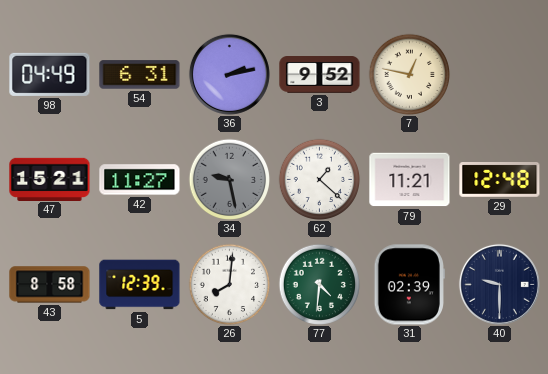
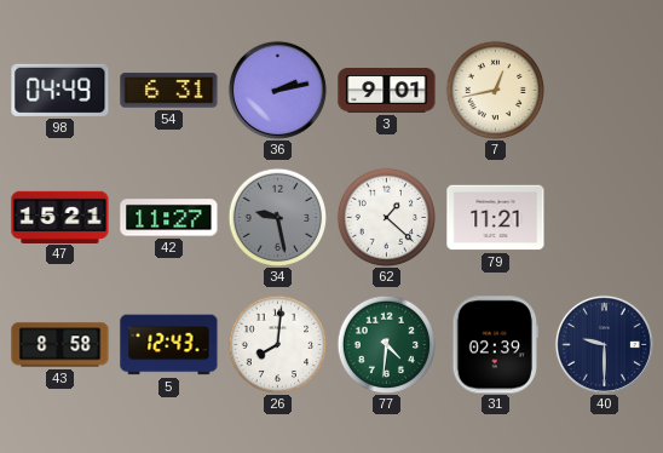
3: 9:52 -> 9:01
7: 12:47 -> 12:43
29: 12:48 -> none
5: 12:39 -> 12:43
